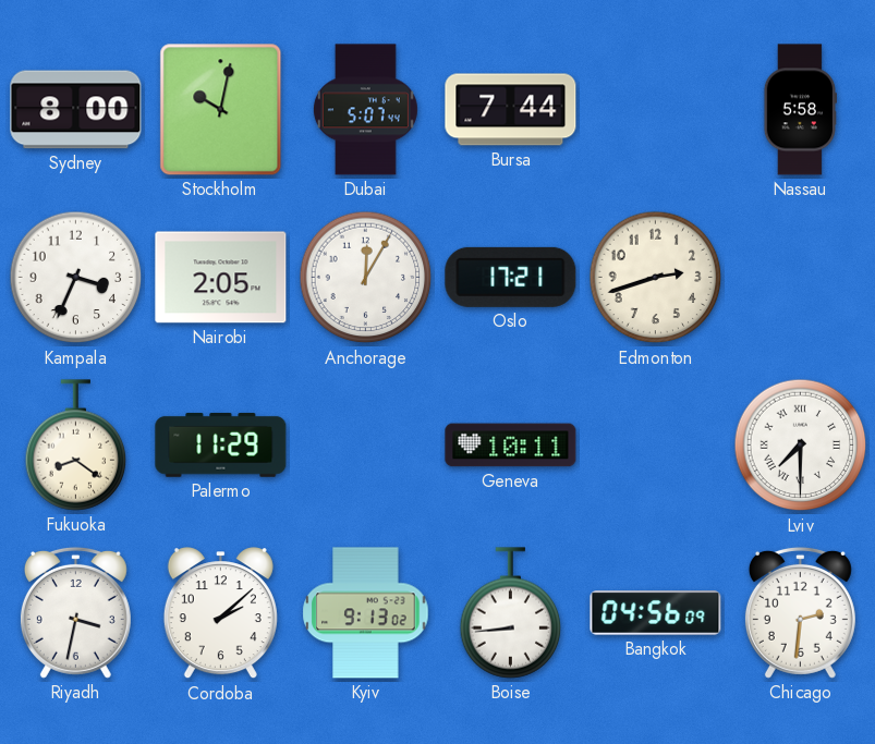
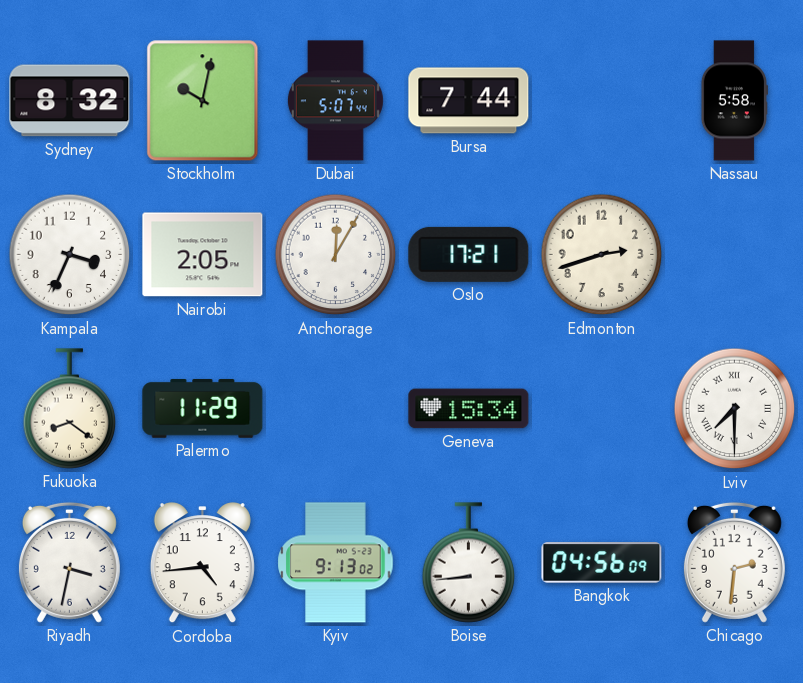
Sydney: 8:00 -> 8:32
Geneva: 10:11 -> 15:34
Cordoba: 2:08 -> 4:44
